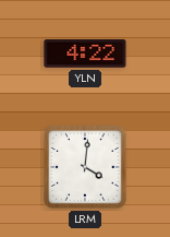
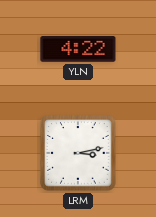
LRM: 4:01 -> 3:13
